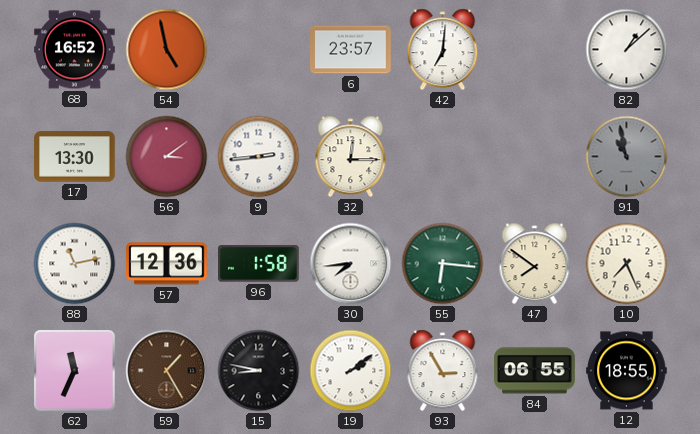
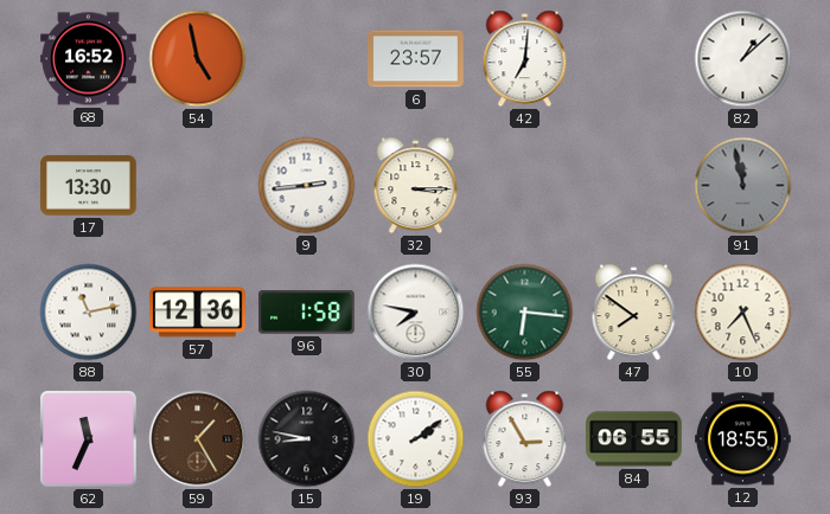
56: 3:09 -> none
32: 12:15 -> 3:15
91: 10:58 -> 11:58
30: 7:44 -> 7:47
